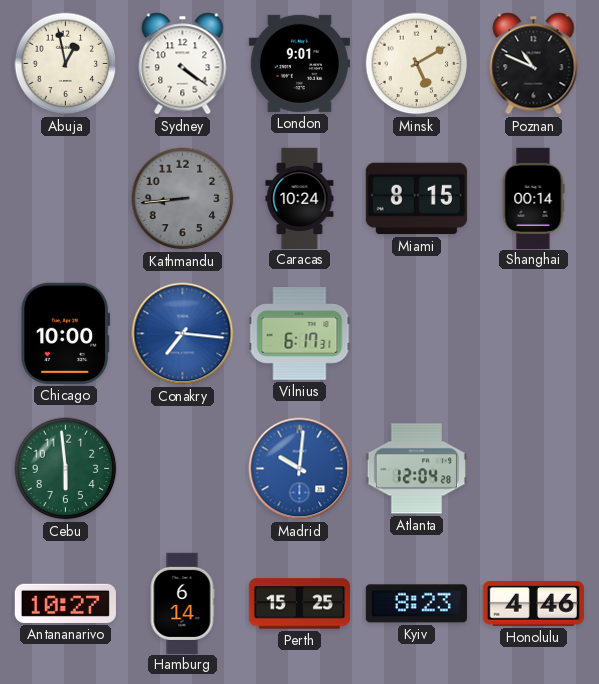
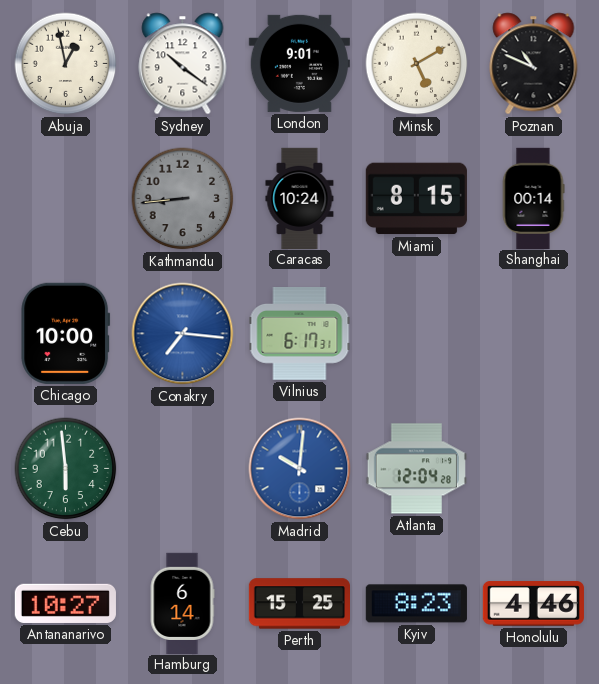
Sydney: 4:21 -> 10:21
